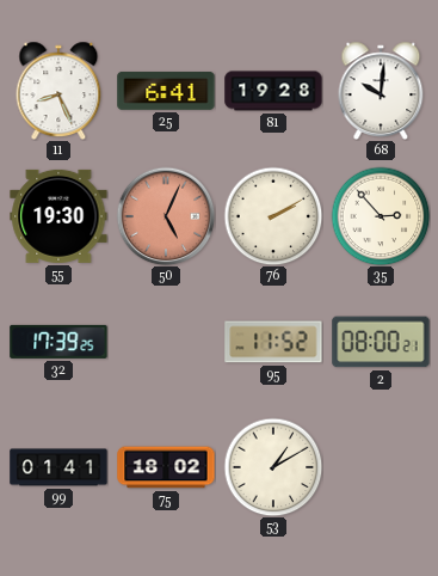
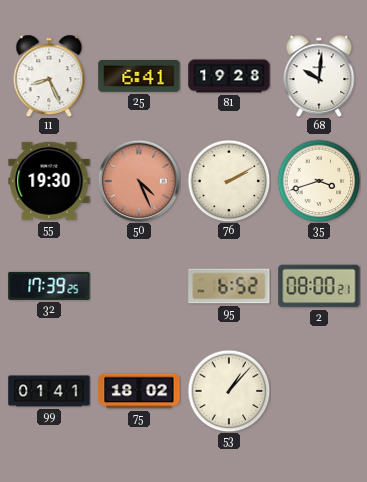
50: 5:04 -> 4:26
35: 2:53 -> 3:42
95: 11:52 -> 6:52
53: 1:10 -> 1:07
